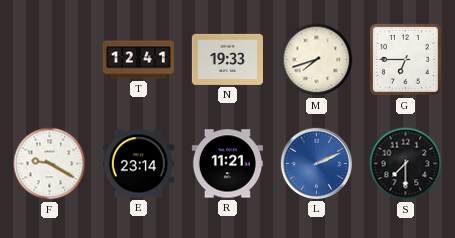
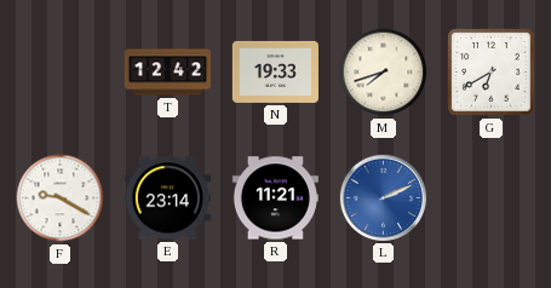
T: 12:41 -> 12:42
G: 6:45 -> 6:40
S: 7:30 -> none
